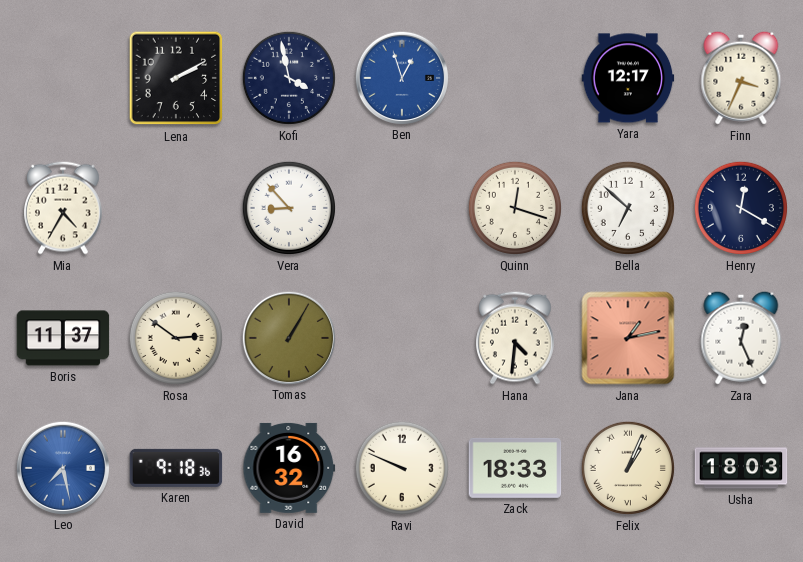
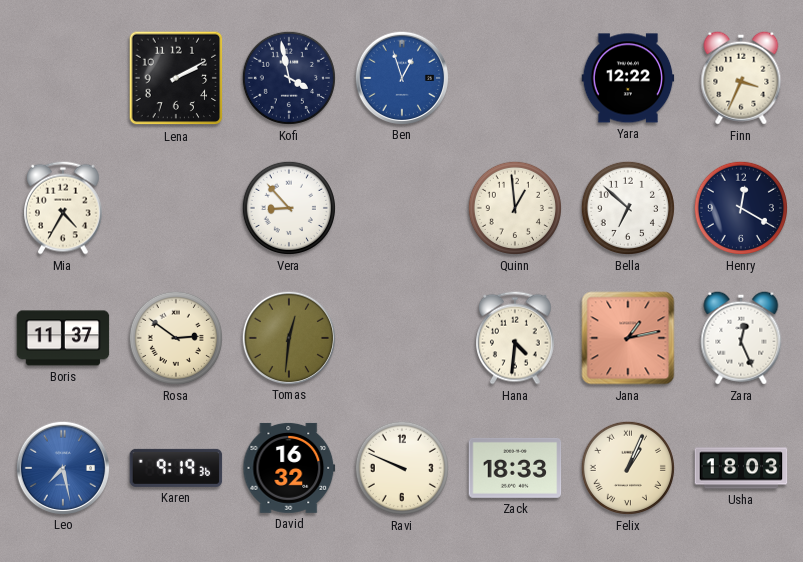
Yara: 12:17 -> 12:22
Quinn: 12:18 -> 12:59
Tomas: 1:05 -> 12:31
Karen: 9:18 -> 9:19
